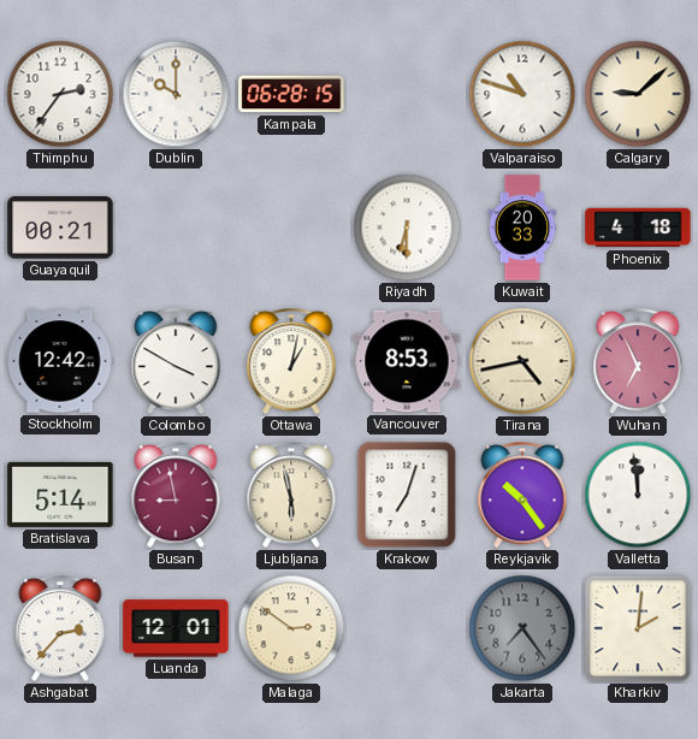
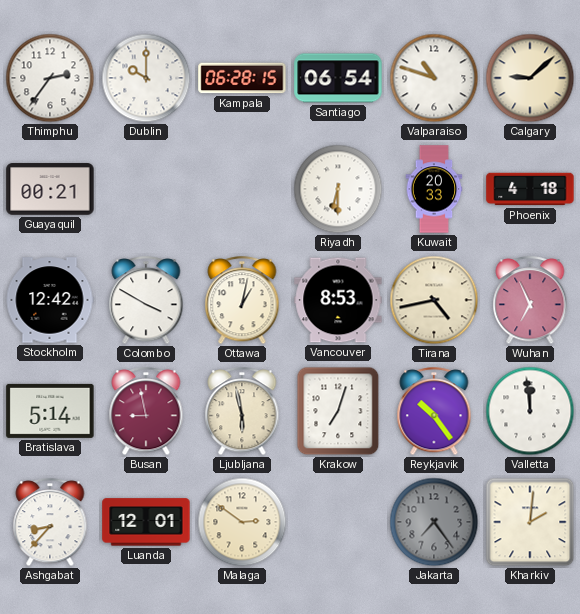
Santiago: none -> 06:54
Ashgabat: 2:37 -> 8:37
